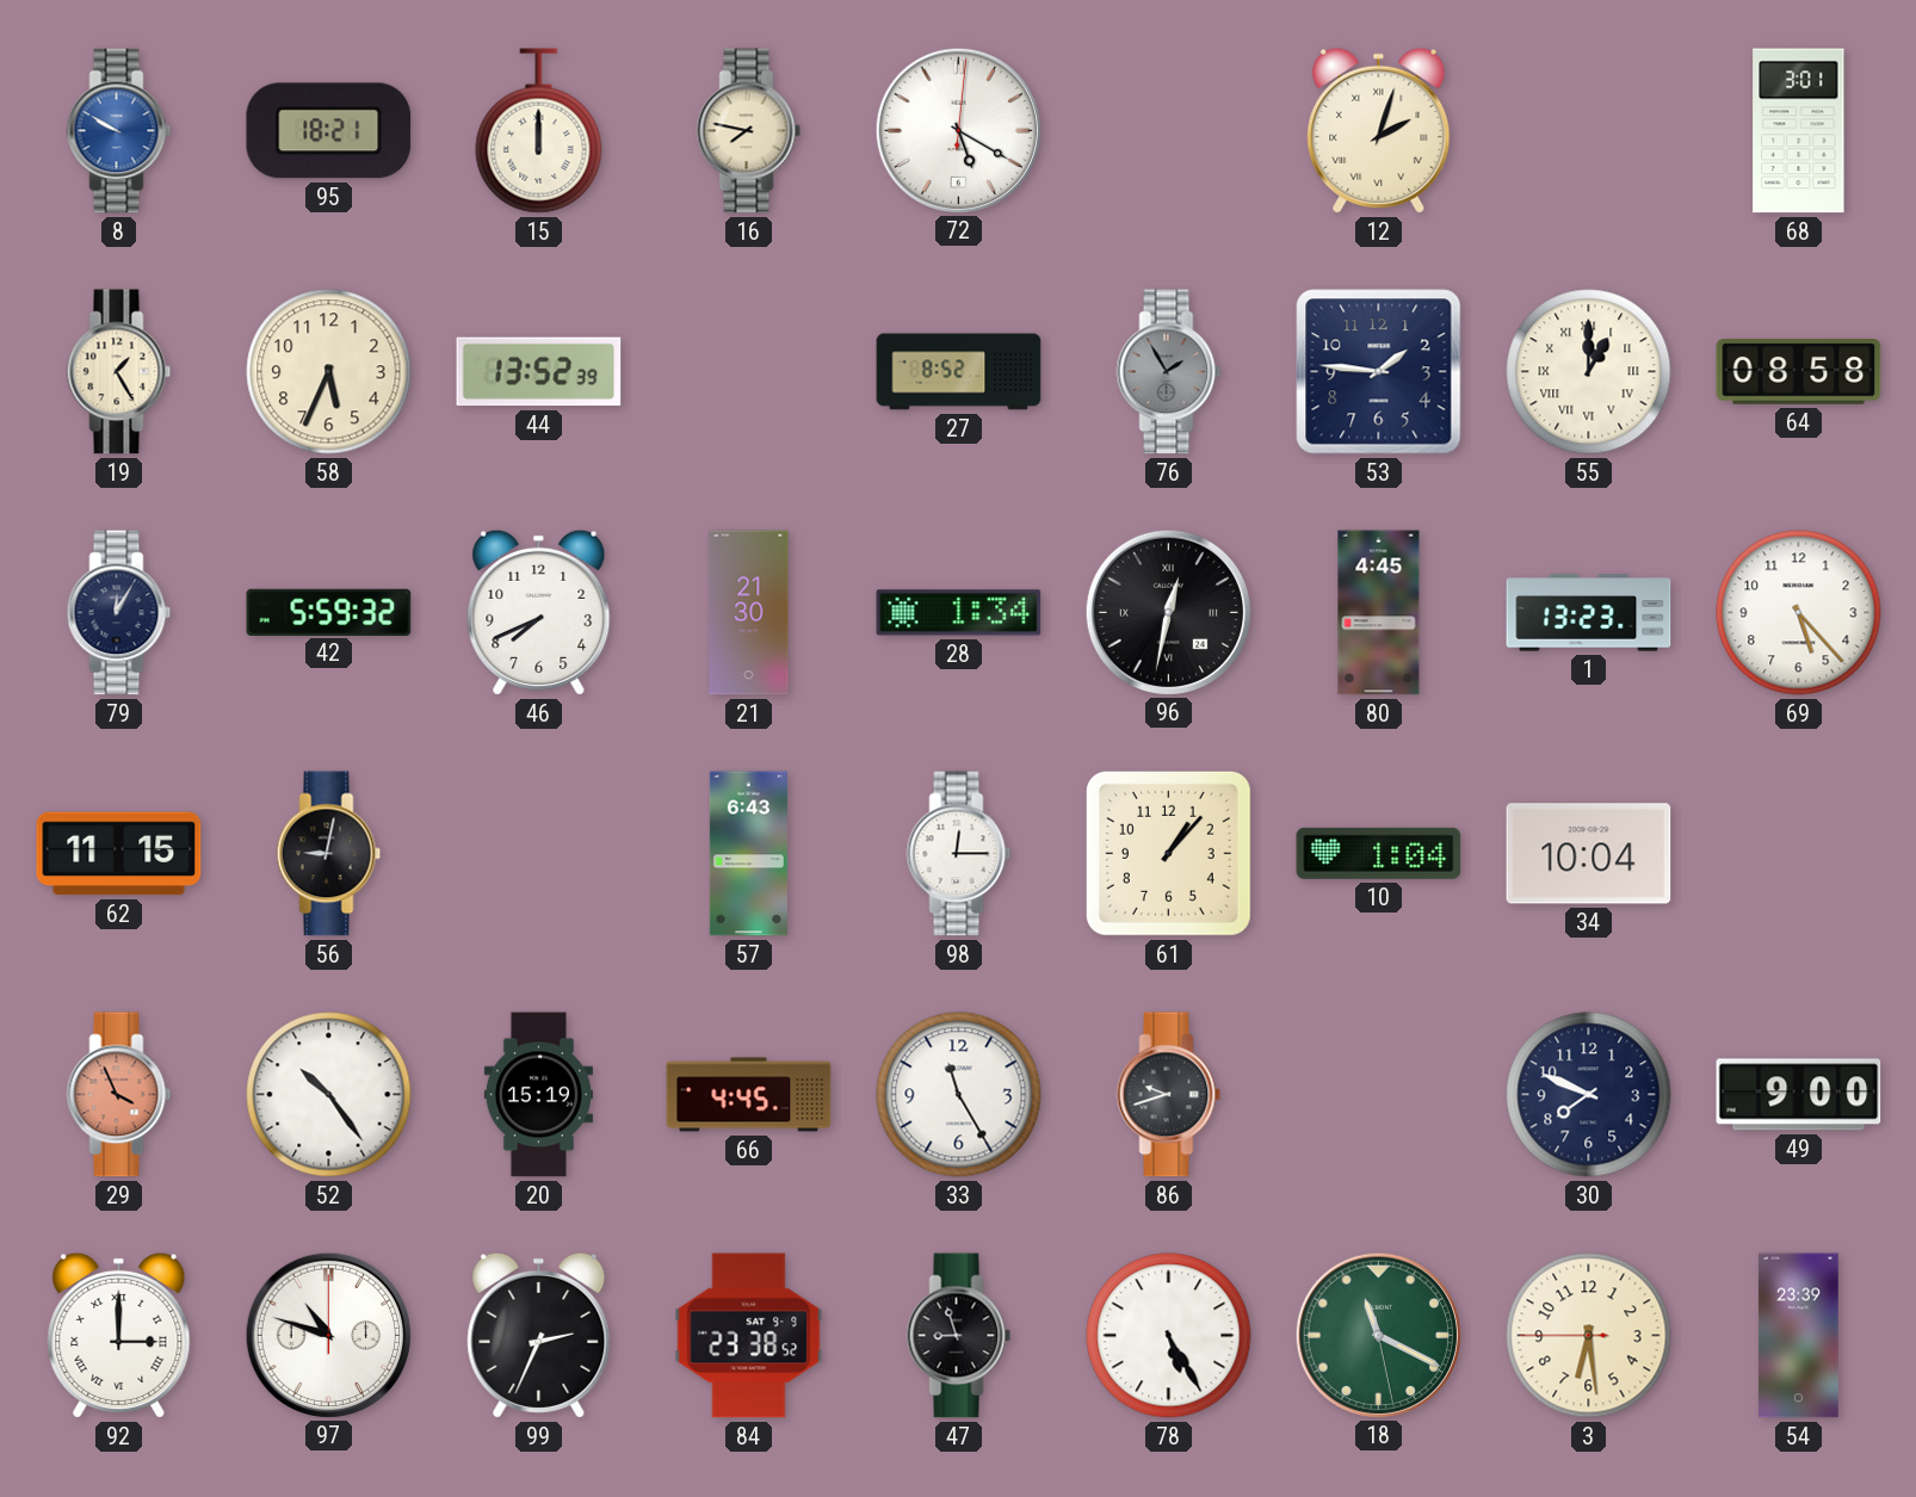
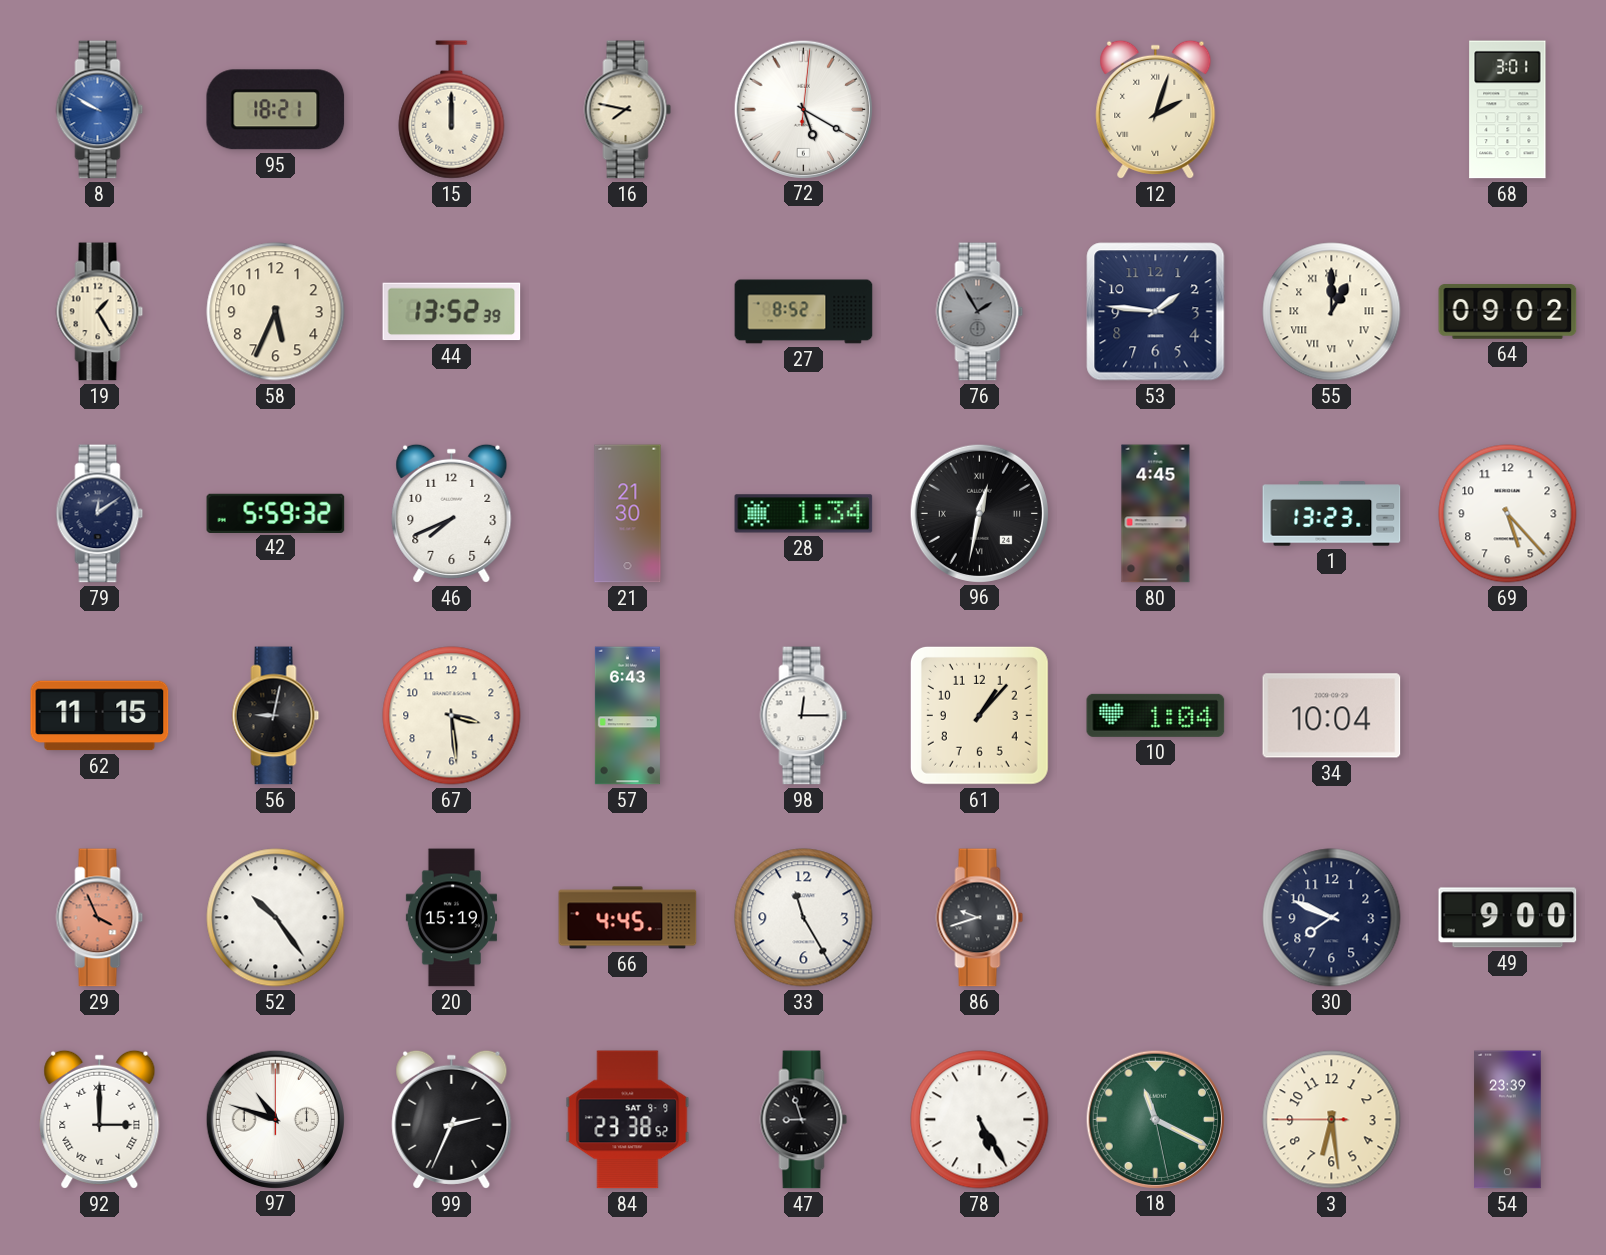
64: 08:58 -> 09:02
79: 12:05 -> 12:09
67: none -> 3:29
